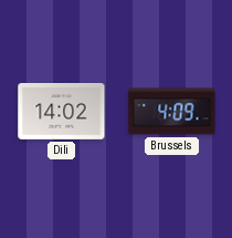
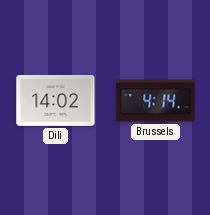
Brussels: 4:09 -> 4:14
